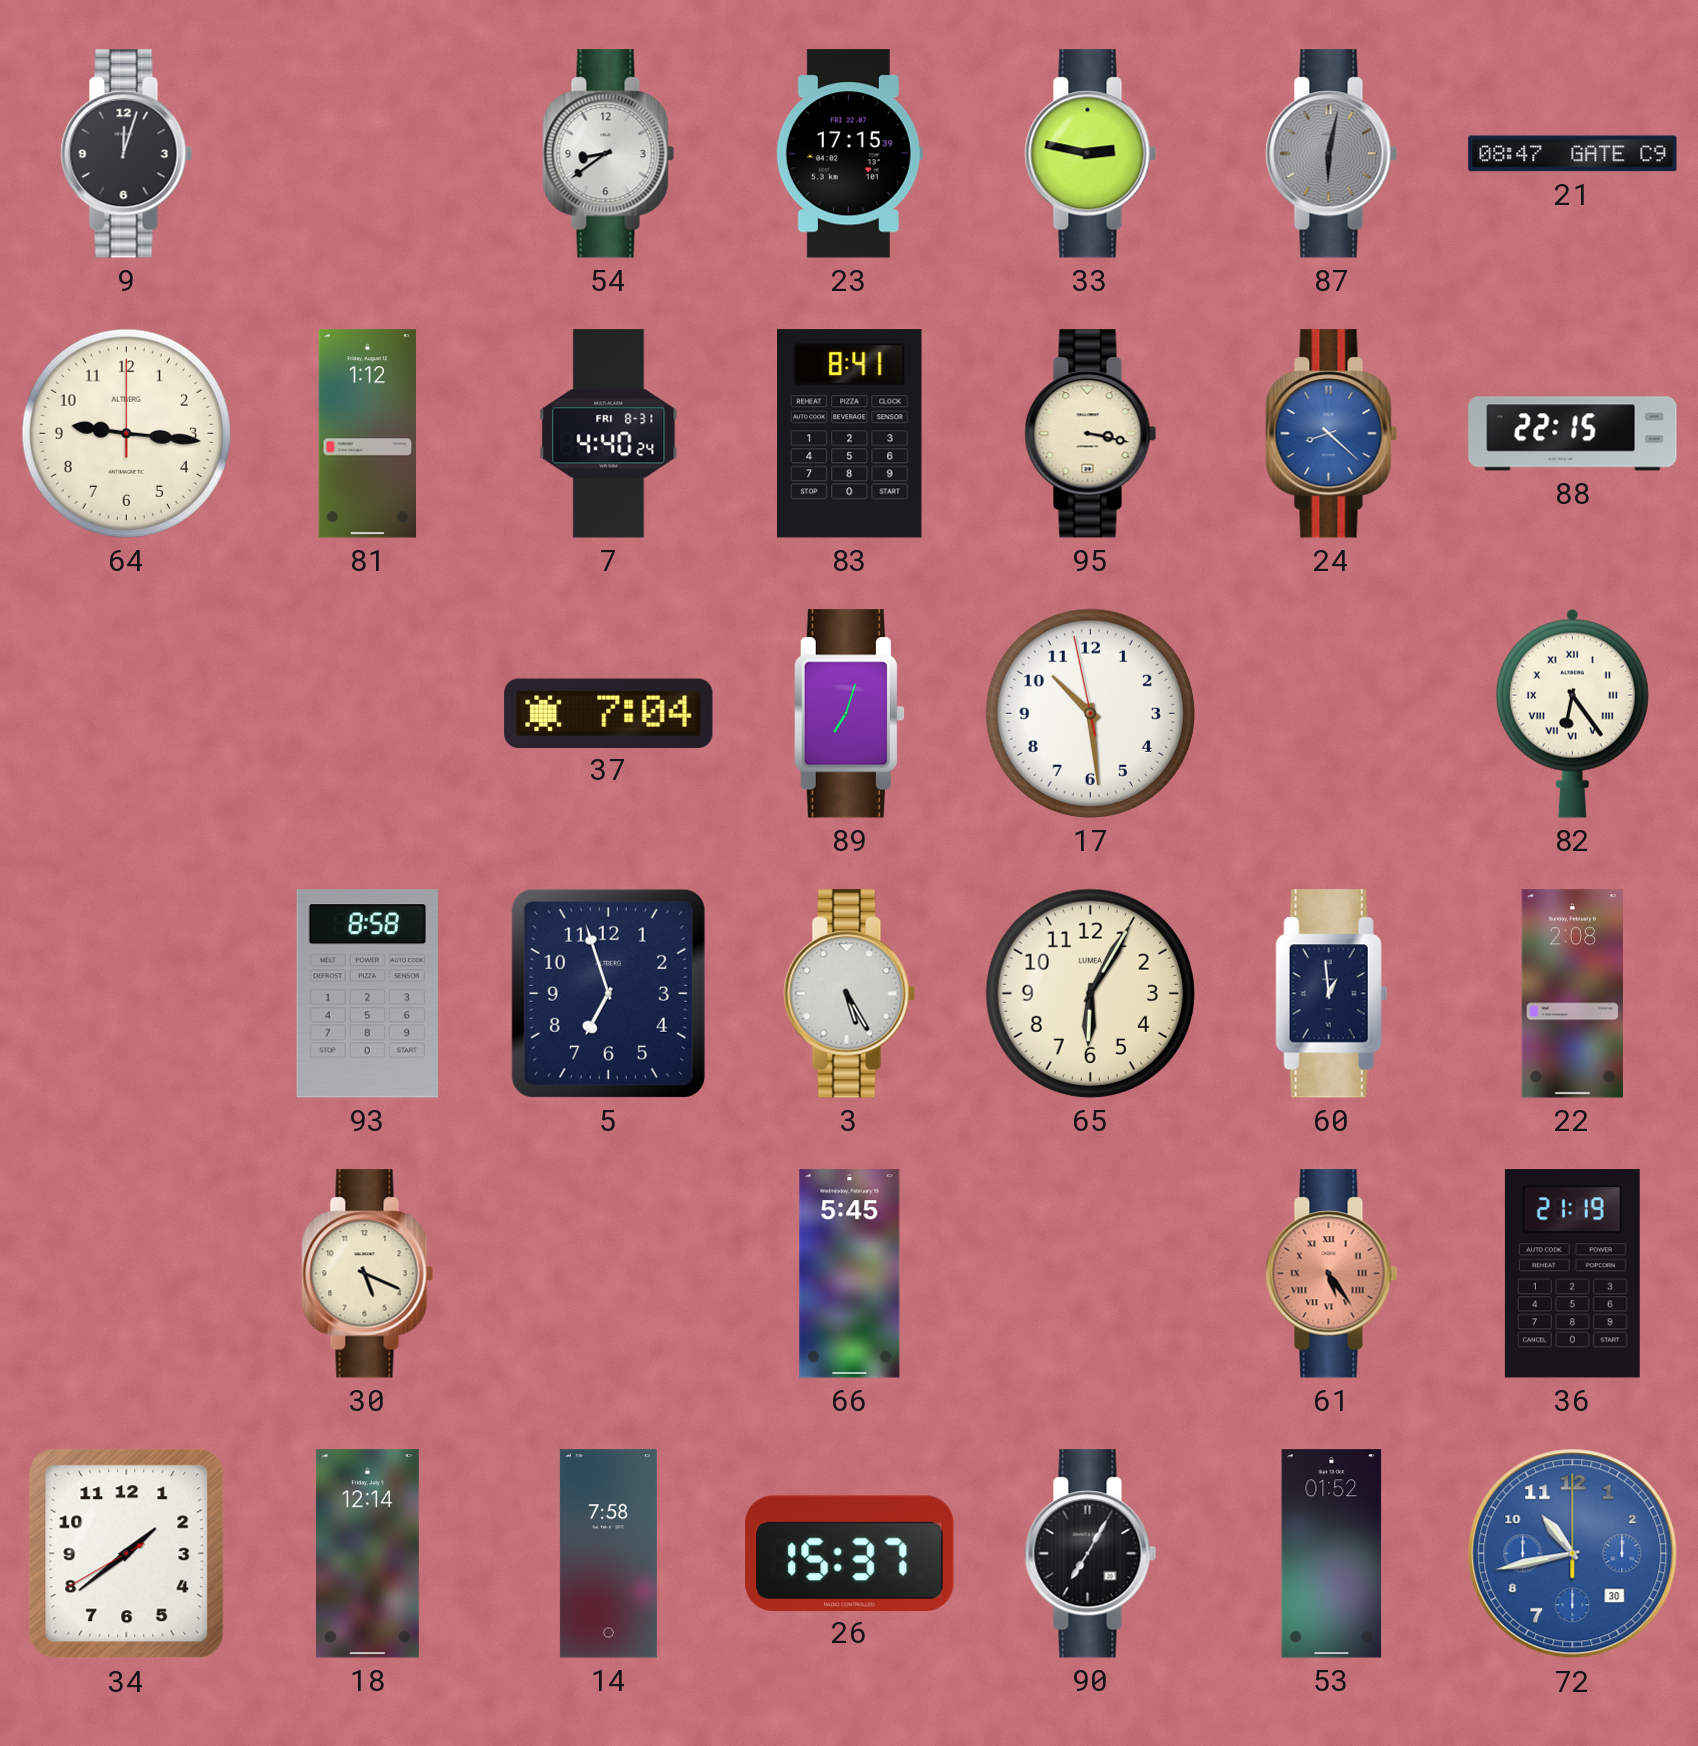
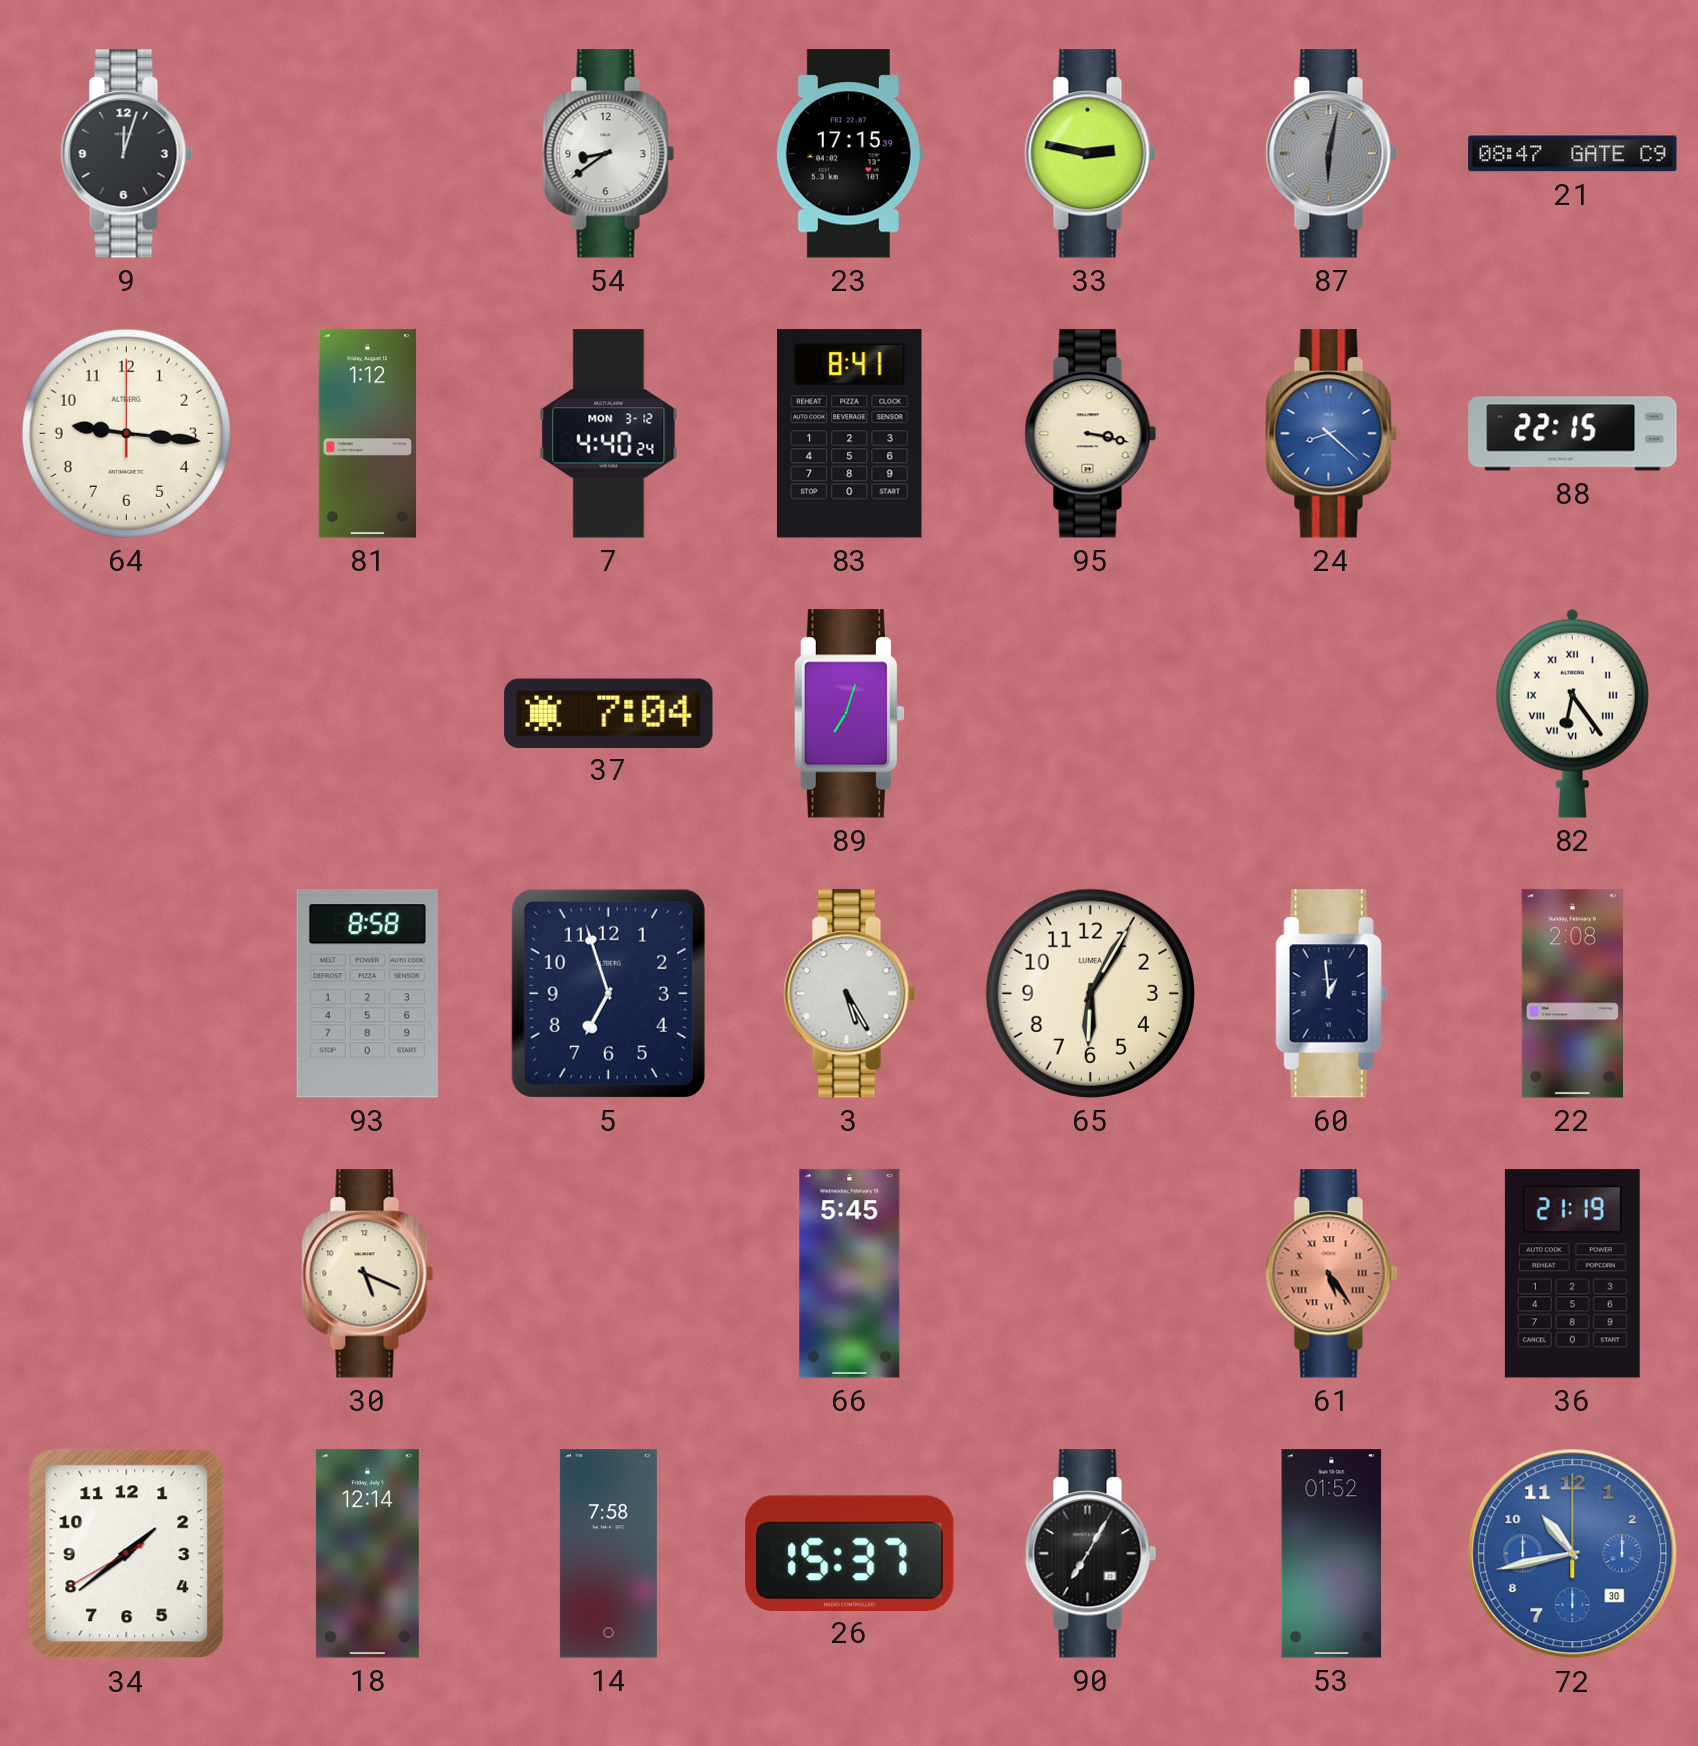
7 date: FRI 8-31 -> MON 3-12
17: 10:28 -> none
